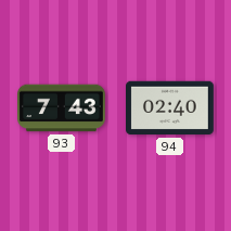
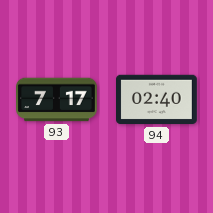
93: 7:43 -> 7:17
